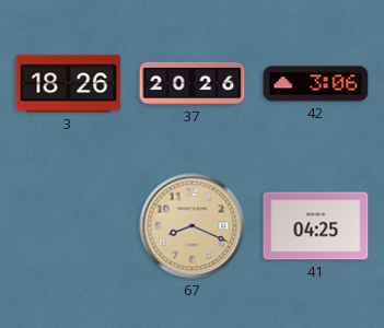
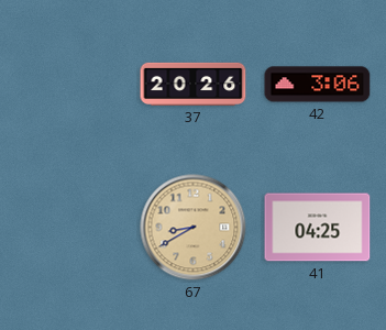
3: 18:26 -> none
67: 8:19 -> 8:40
